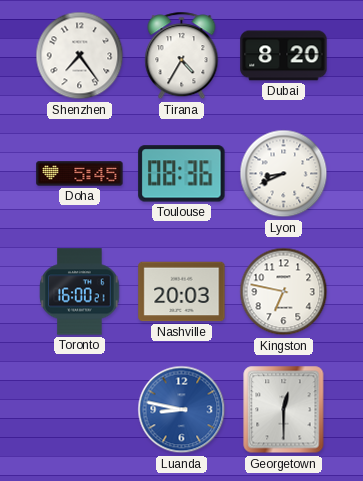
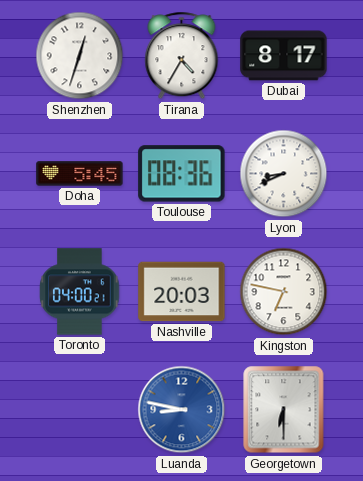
Shenzhen: 7:24 -> 12:33
Dubai: 8:20 -> 8:17
Toronto: 16:00 -> 04:00
Georgetown: 12:30 -> 6:30
